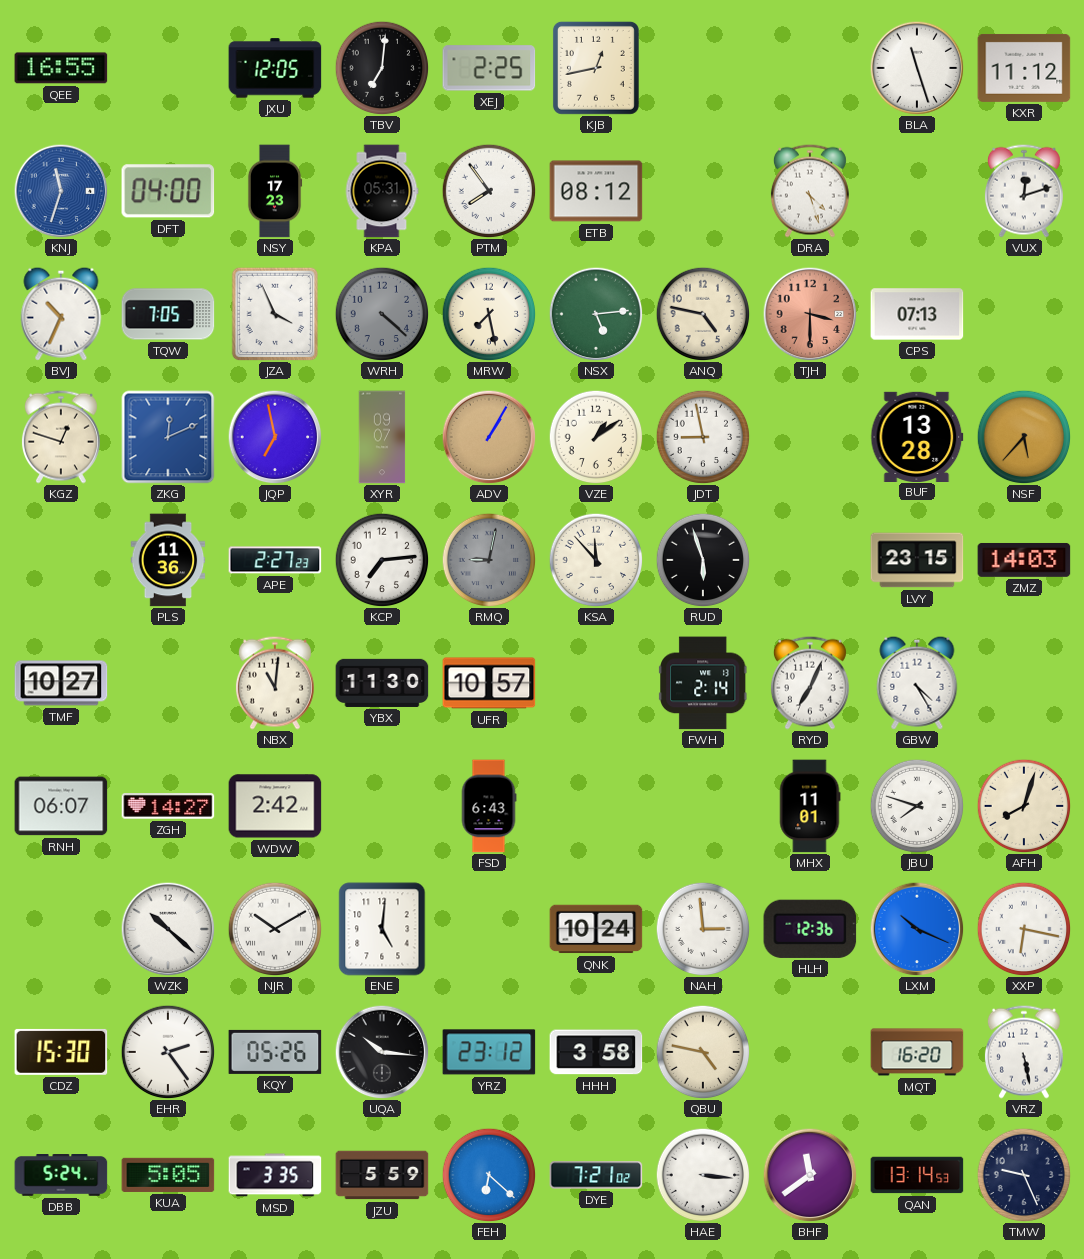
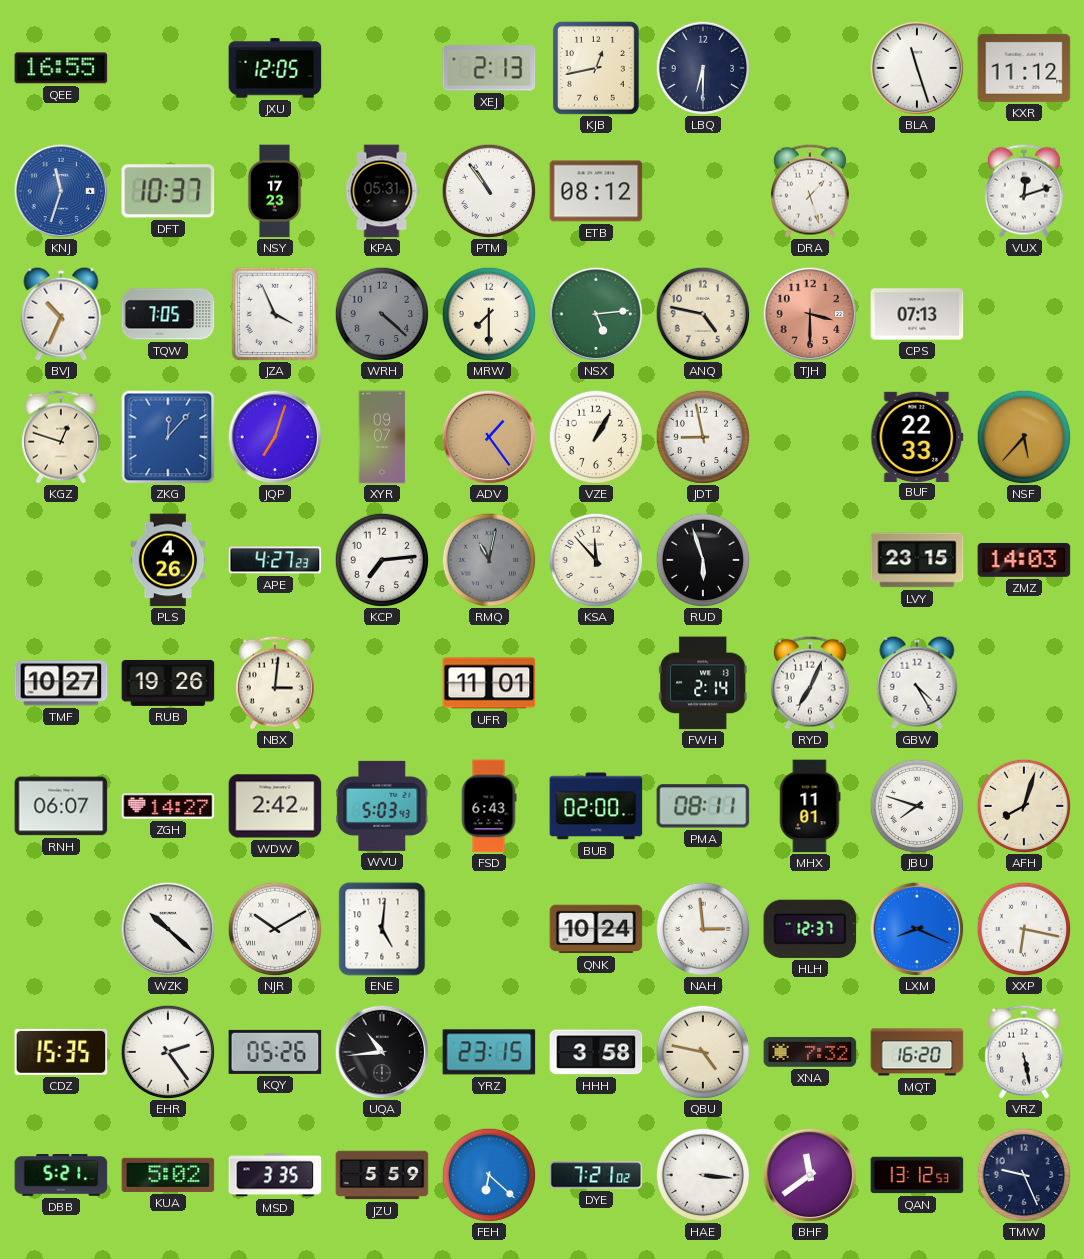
TBV: 7:01 -> none
XEJ: 2:25 -> 2:13
LBQ: none -> 6:30
DFT: 04:00 -> 10:37
PTM: 7:54 -> 10:54
DRA: 4:27 -> 1:27
MRW: 7:28 -> 7:30
ZKG: 12:11 -> 12:07
JQP: 6:58 -> 7:03
ADV: 1:05 -> 1:24
VZE: 1:09 -> 1:05
BUF: 13:28 -> 22:33
PLS: 11:36 -> 4:26
APE: 2:27 -> 4:27
RMQ: 9:02 -> 11:02
RUB: none -> 19:26
NBX: 11:01 -> 3:01
YBX: 11:30 -> none
UFR: 10:57 -> 11:01
WVU: none -> 5:03
BUB: none -> 02:00
PMA: none -> 08:11
HLH: 12:36 -> 12:37
LXM: 10:19 -> 8:19
CDZ: 15:30 -> 15:35
UQA: 10:16 -> 10:44
YRZ: 23:12 -> 23:15
XNA: none -> 7:32
DBB: 5:24 -> 5:21
KUA: 5:05 -> 5:02
QAN: 13:14 -> 13:12
